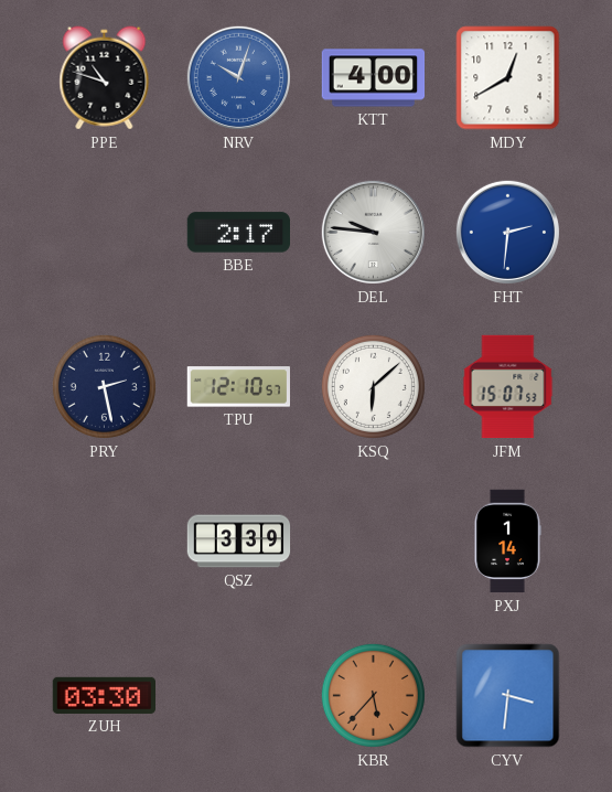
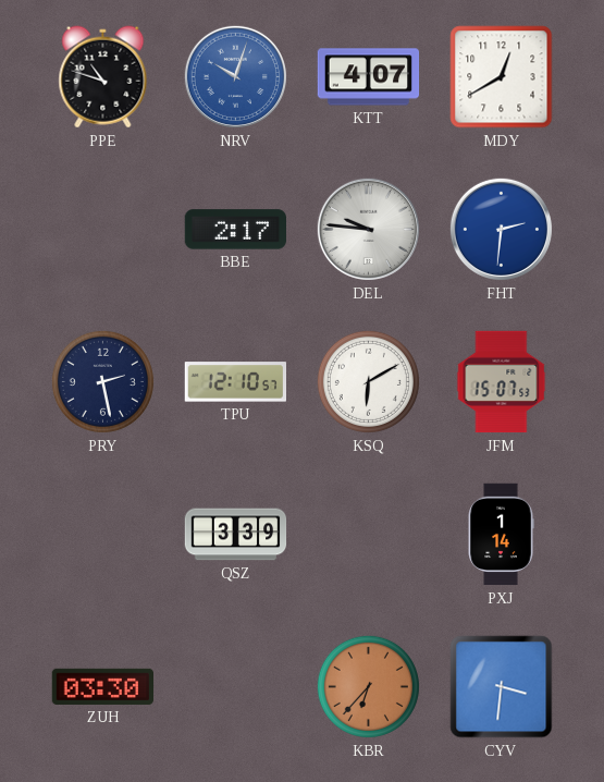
KTT: 4:00 -> 4:07
KSQ: 6:08 -> 6:10
KBR: 5:37 -> 6:37
